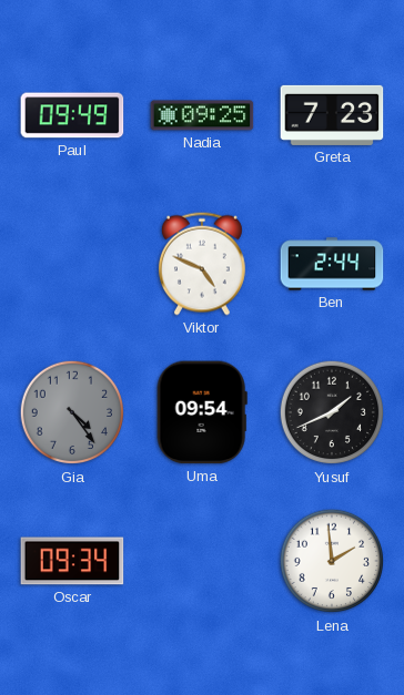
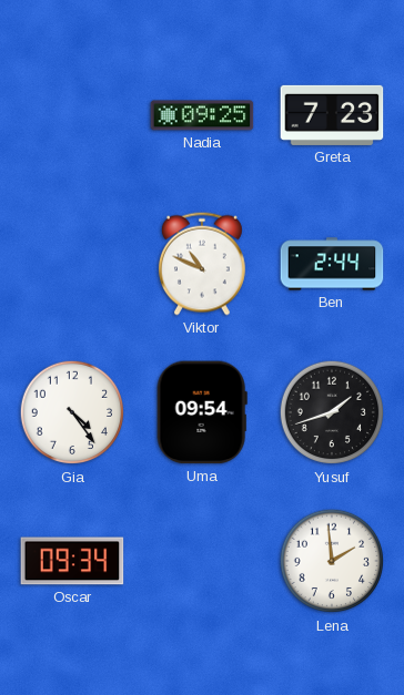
Paul: 09:49 -> none
Viktor: 4:49 -> 10:49
Gia dial: grey -> white
Yusuf: 1:41 -> 1:42
